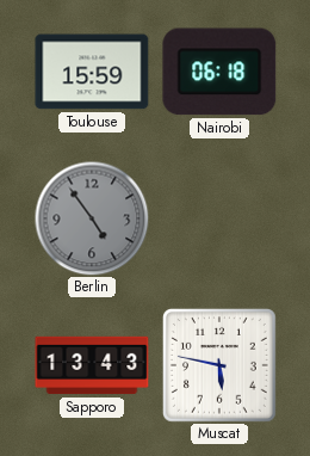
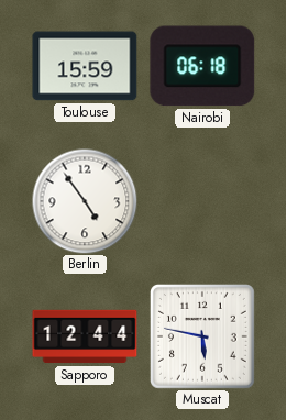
Berlin dial: grey -> white
Sapporo: 13:43 -> 12:44
